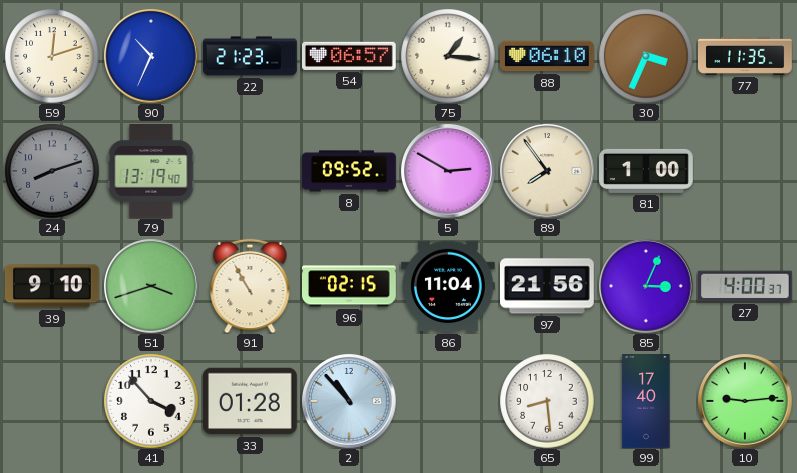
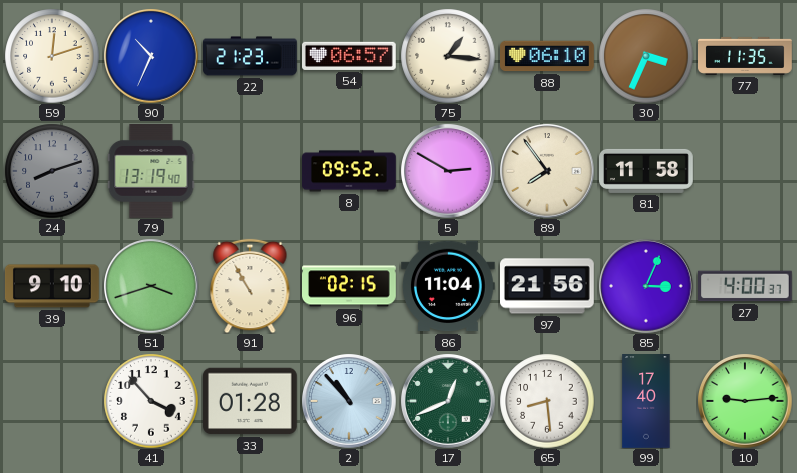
81: 1:00 -> 11:58
17: none -> 12:41
